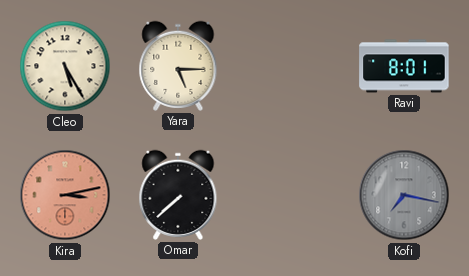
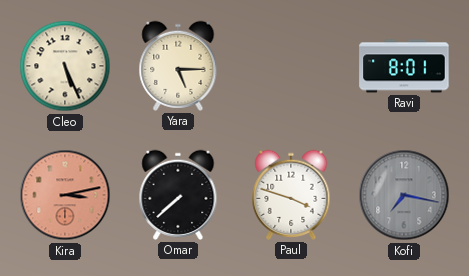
Cleo: 5:25 -> 5:26
Paul: none -> 3:48
